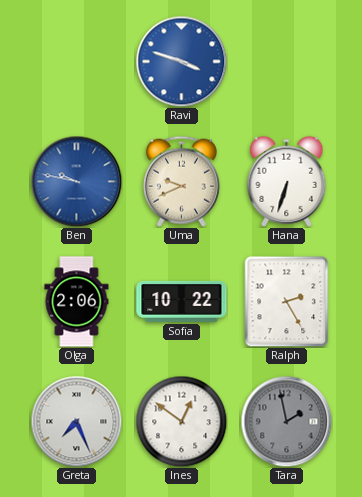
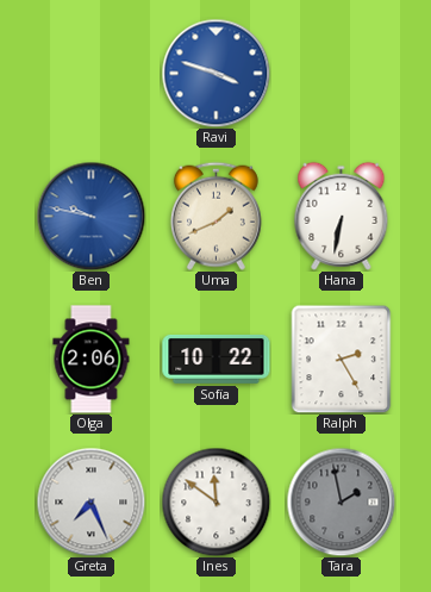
Uma: 9:41 -> 1:41
Hana: 6:33 -> 6:32
Ines: 12:51 -> 11:51
